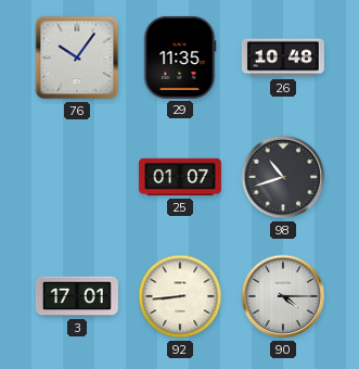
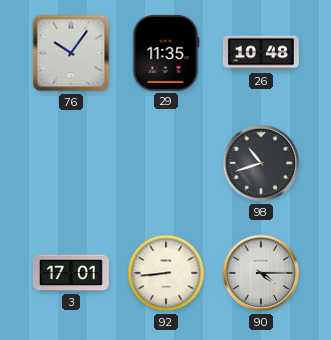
25: 01:07 -> none
